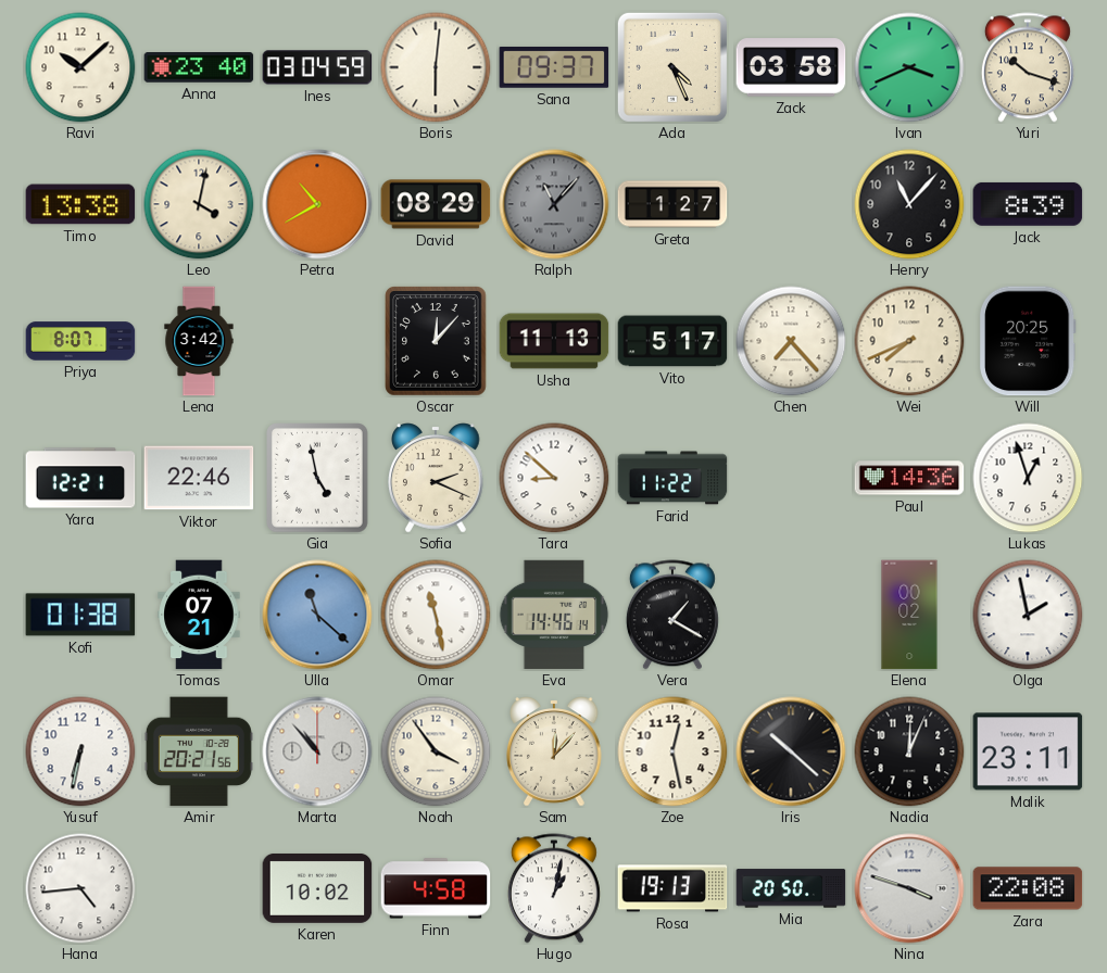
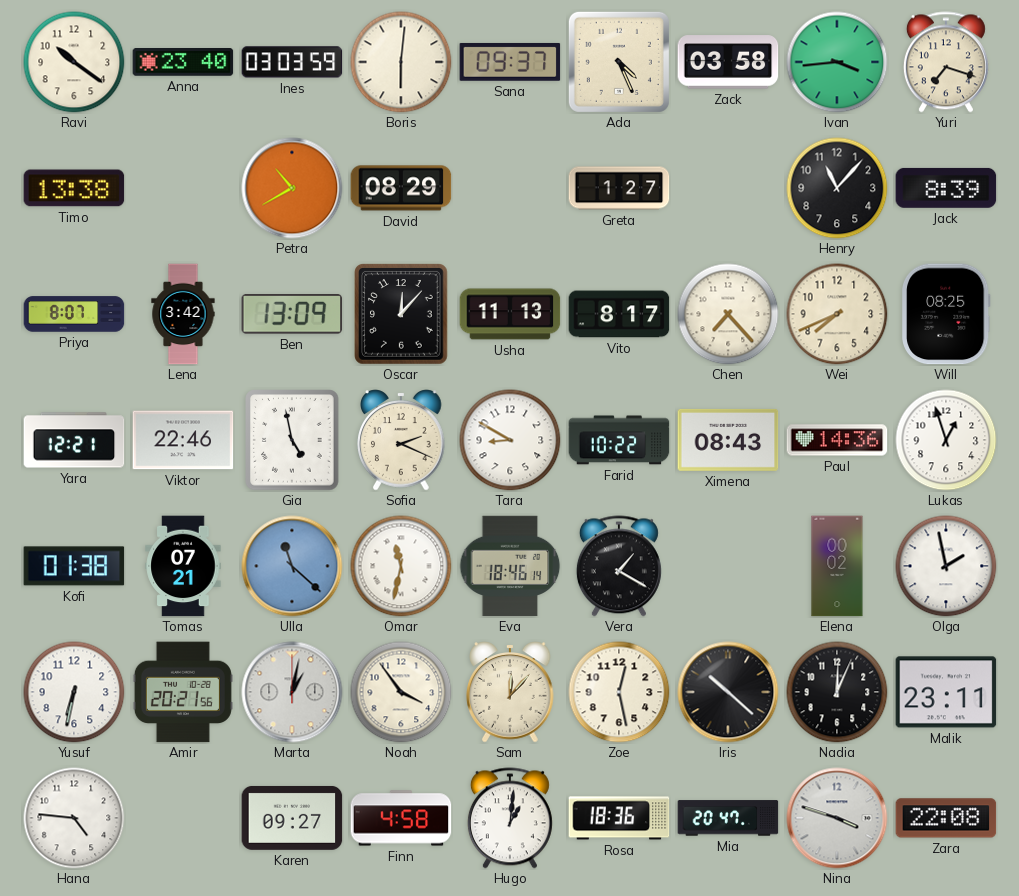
Ravi: 10:08 -> 10:21
Ines: 03:04 -> 03:03
Ivan: 3:41 -> 3:44
Yuri: 10:18 -> 7:18
Leo: 4:02 -> none
Ralph: 11:07 -> none
Ben: none -> 13:09
Vito: 5:17 -> 8:17
Will: 20:25 -> 08:25
Tara: 8:52 -> 8:50
Farid: 11:22 -> 10:22
Ximena: none -> 08:43
Omar: 11:28 -> 11:32
Eva: 14:46 -> 18:46
Marta: 10:53 -> 1:02
Hana: 4:44 -> 4:46
Karen: 10:02 -> 09:27
Hugo: 1:02 -> 1:01
Rosa: 19:13 -> 18:36
Mia: 20:50 -> 20:47
